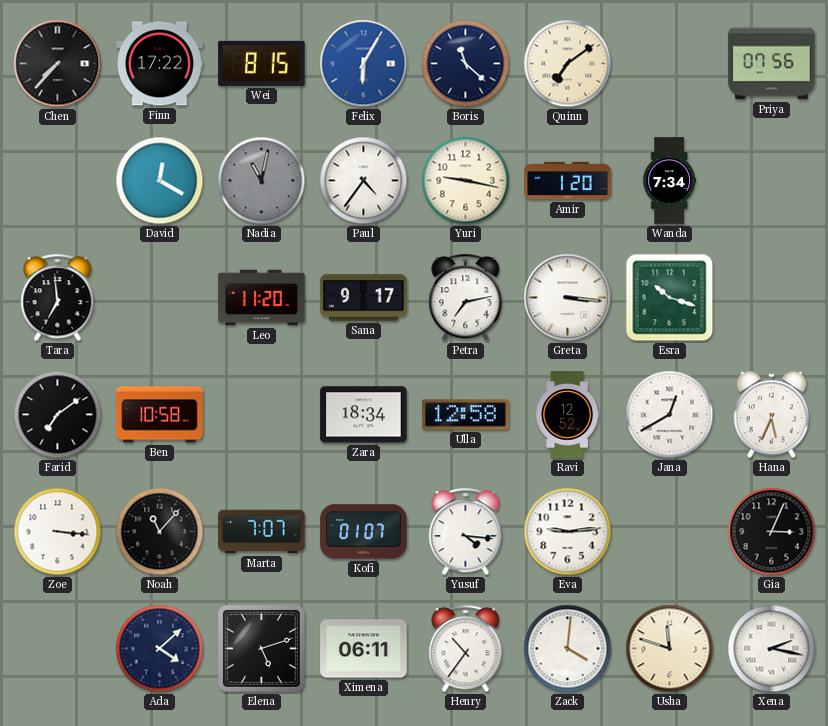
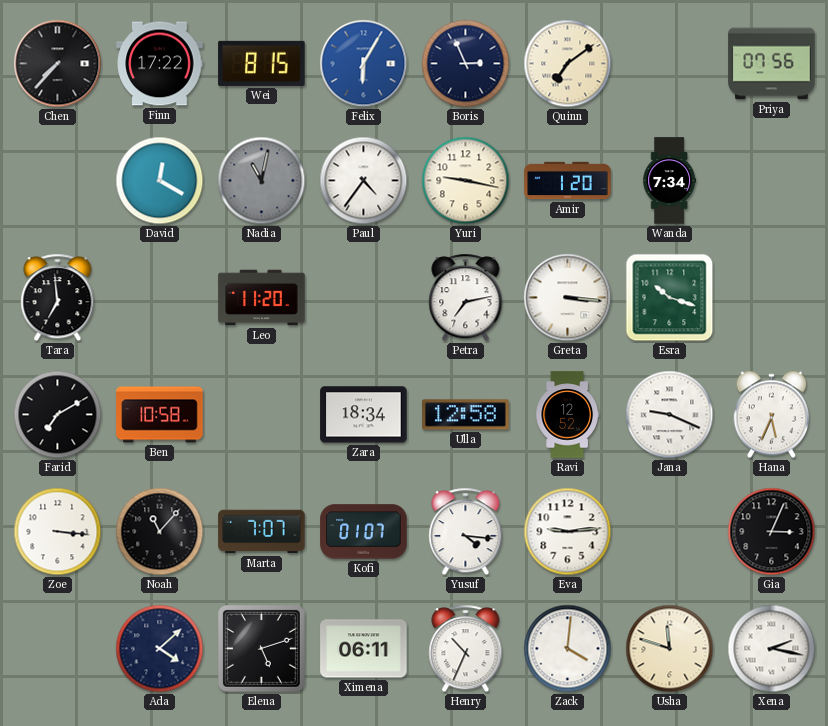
Boris: 11:22 -> 2:56
Sana: 9:17 -> none
Farid: 7:09 -> 7:10
Jana: 12:40 -> 9:19
Henry: 10:36 -> 10:34
